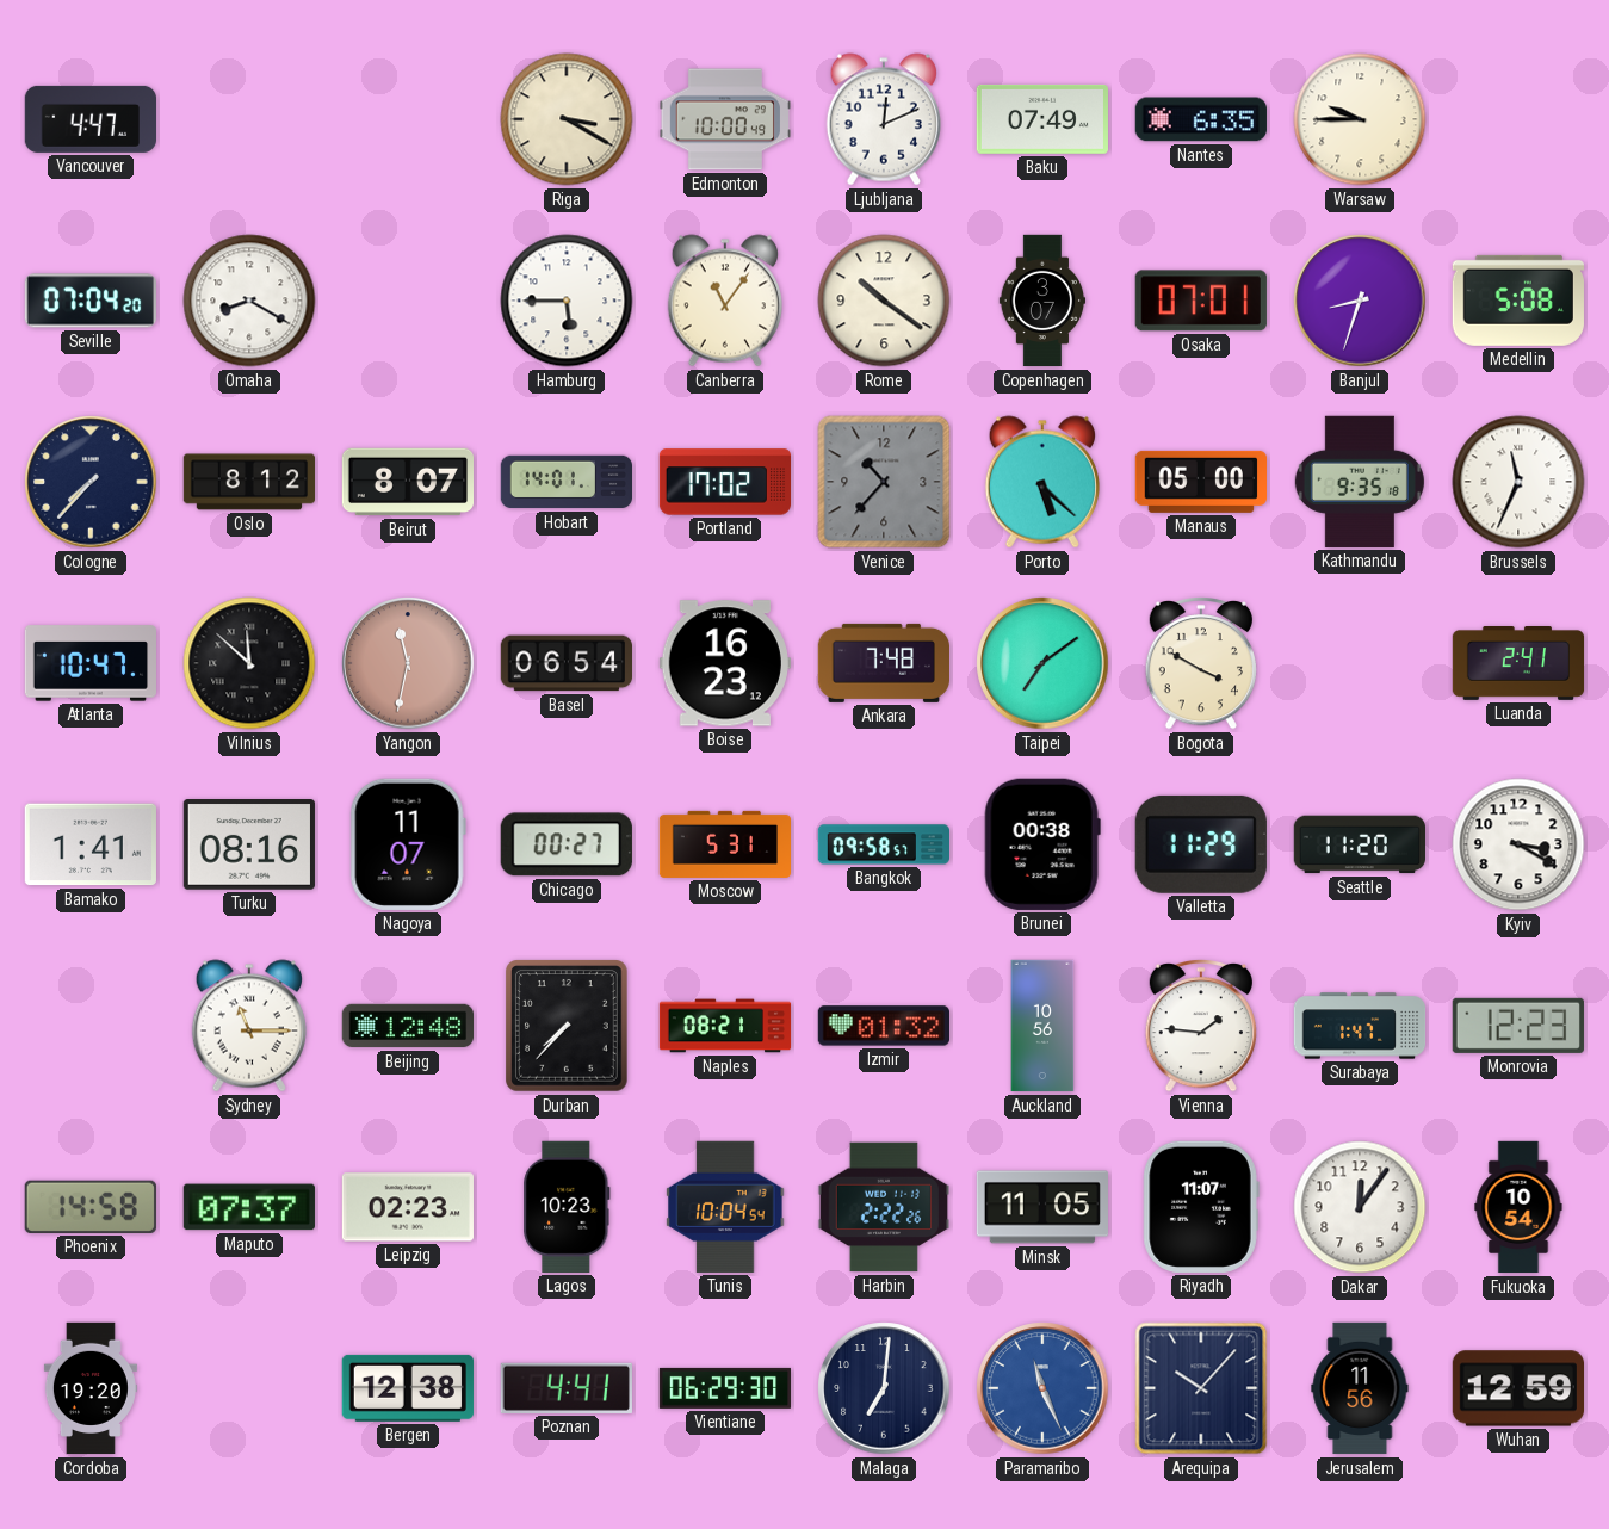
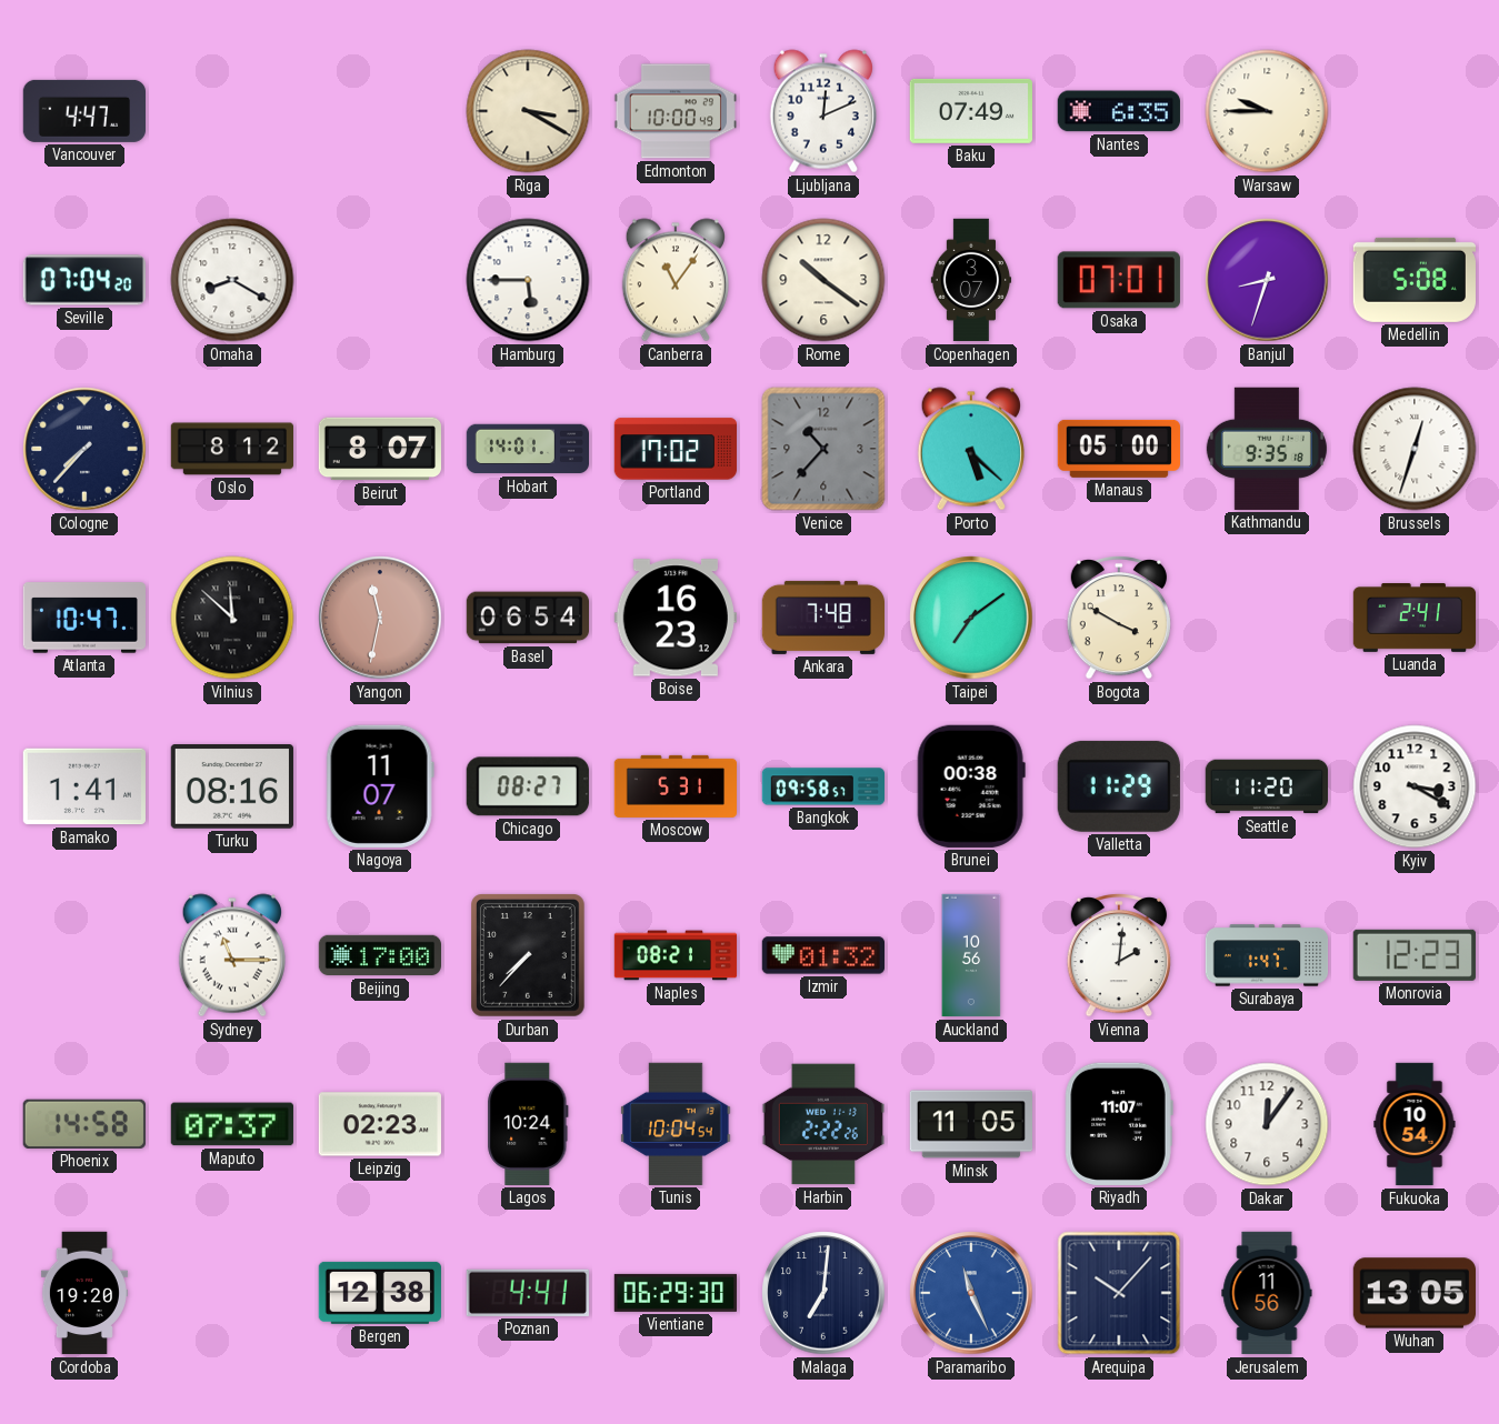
Brussels: 11:34 -> 12:33
Chicago: 00:27 -> 08:27
Beijing: 12:48 -> 17:00
Vienna: 1:46 -> 2:01
Lagos: 10:23 -> 10:24
Wuhan: 12:59 -> 13:05
